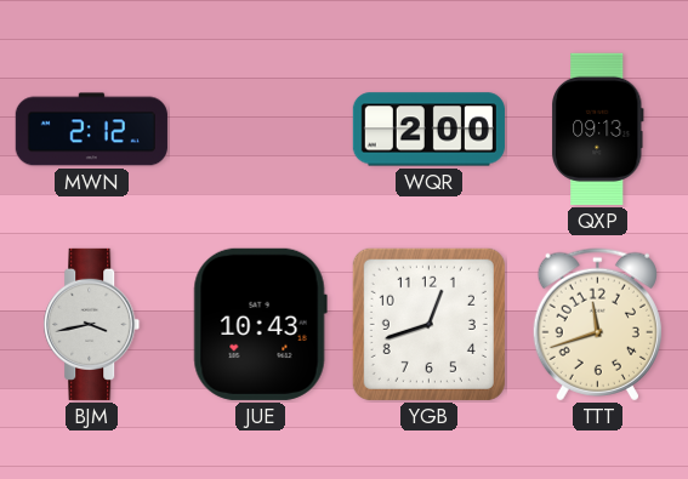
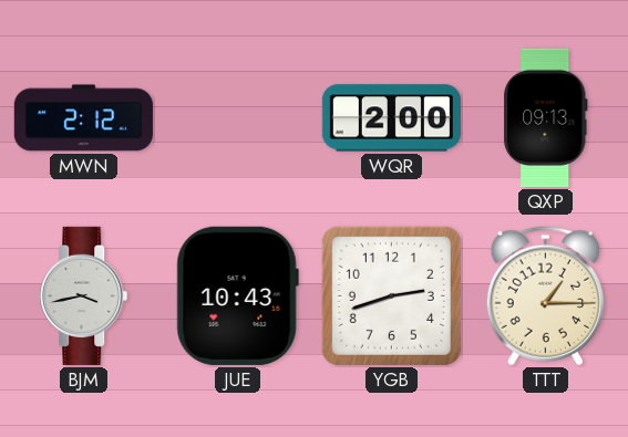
YGB: 12:42 -> 2:42
TTT: 11:42 -> 1:15
